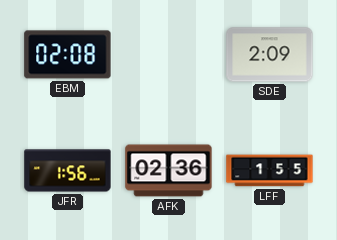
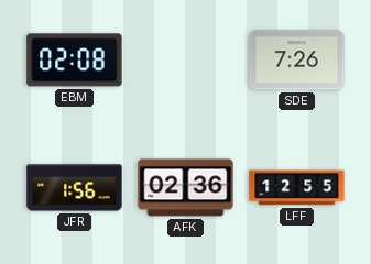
SDE: 2:09 -> 7:26
LFF: 1:55 -> 12:55
